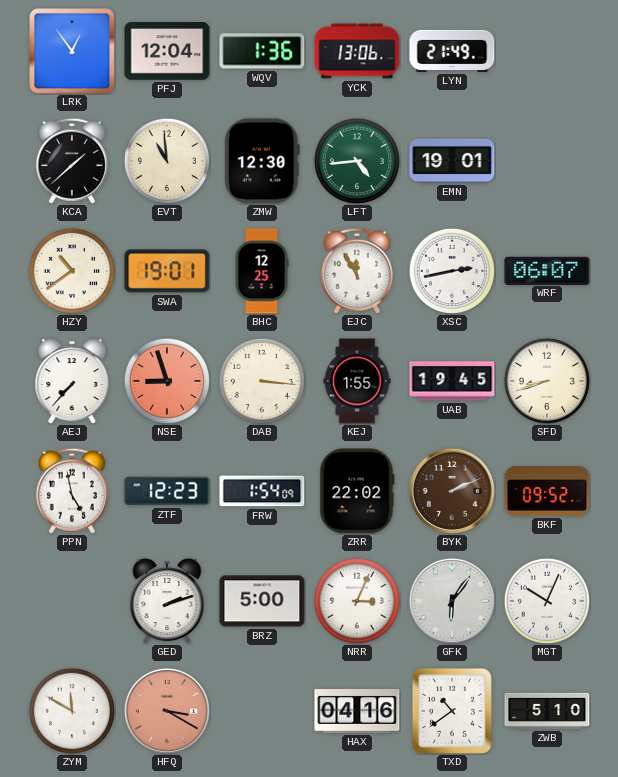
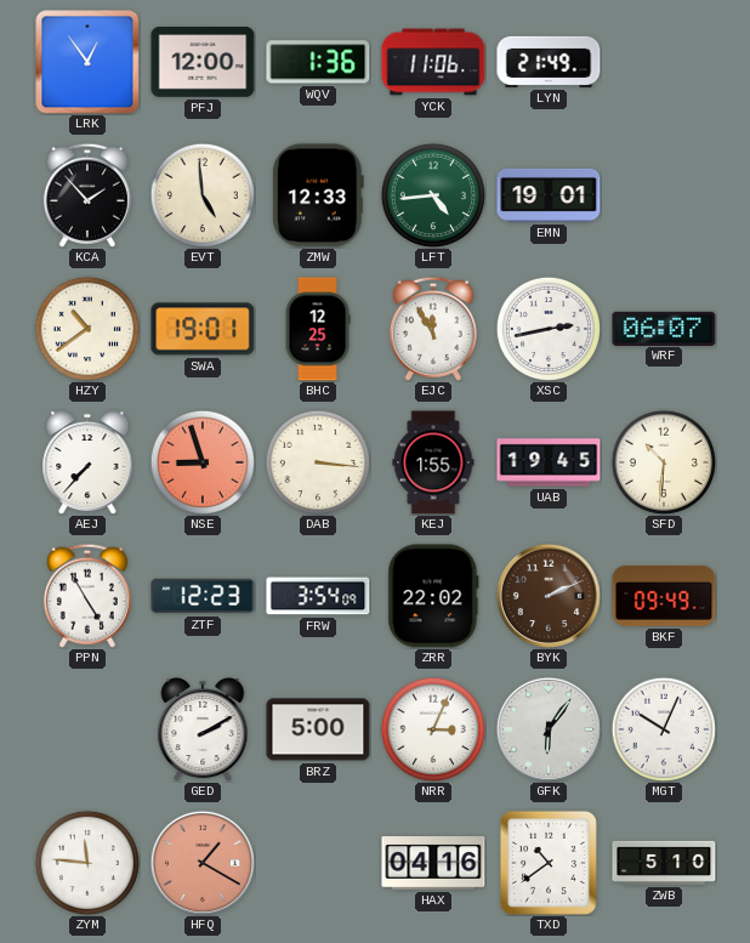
PFJ: 12:04 -> 12:00
YCK: 13:06 -> 11:06
KCA: 1:38 -> 1:53
EVT: 10:59 -> 4:59
ZMW: 12:30 -> 12:33
SFD: 8:42 -> 10:31
PPN: 4:58 -> 4:55
FRW: 1:54 -> 3:54
BKF: 09:52 -> 09:49
GED: 2:12 -> 2:10
ZYM: 11:50 -> 11:46
HFQ: 3:20 -> 1:20
